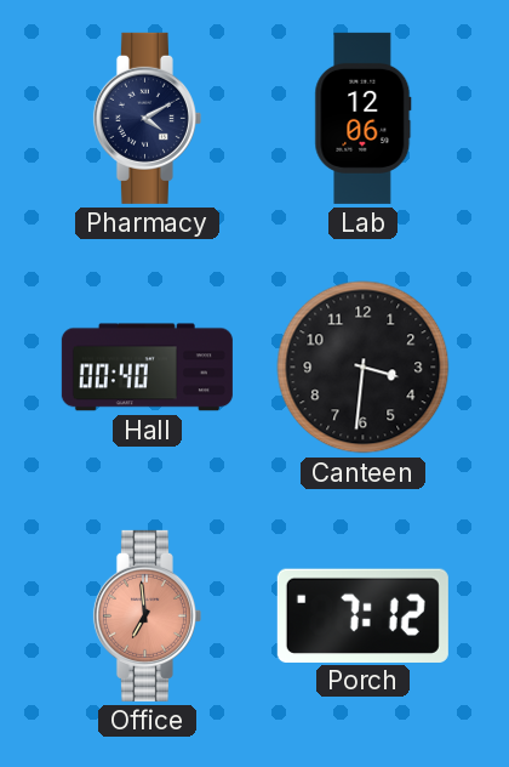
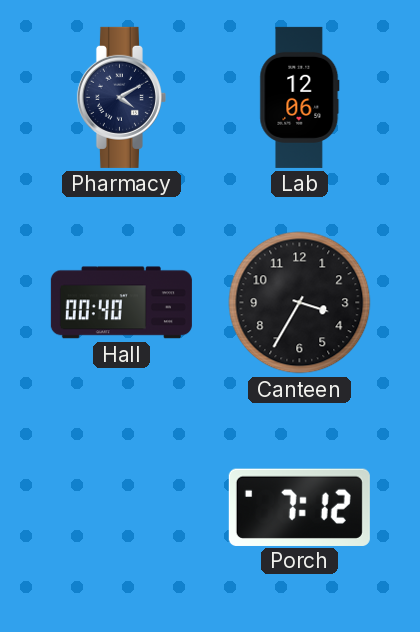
Canteen: 3:31 -> 3:35
Office: 6:59 -> none
